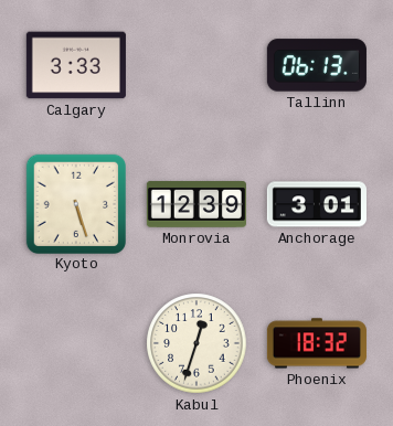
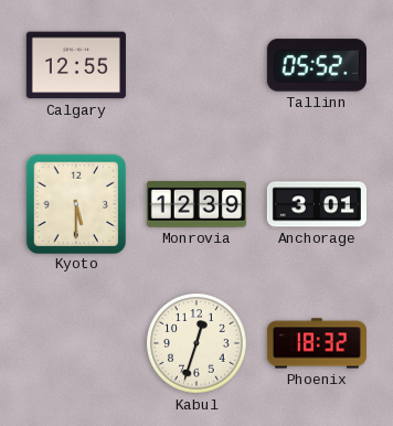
Calgary: 3:33 -> 12:55
Tallinn: 06:13 -> 05:52
Kyoto: 5:27 -> 5:30
